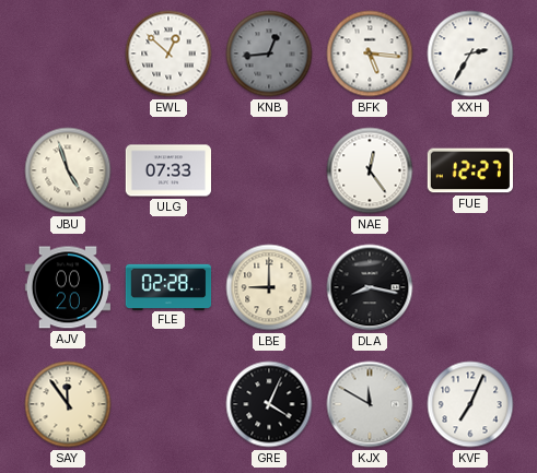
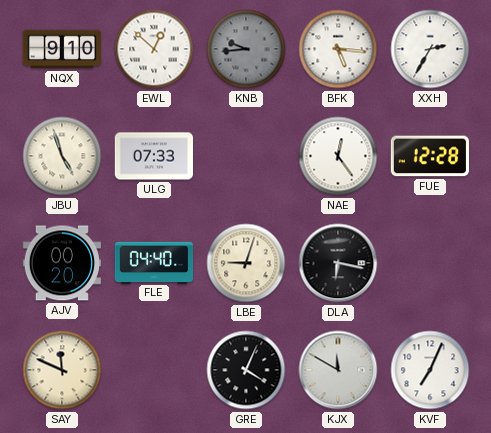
NQX: none -> 9:10
KNB: 12:44 -> 9:44
FUE: 12:27 -> 12:28
FLE: 02:28 -> 04:40
LBE: 9:00 -> 9:03
DLA: 8:17 -> 6:17
SAY: 11:54 -> 11:49
